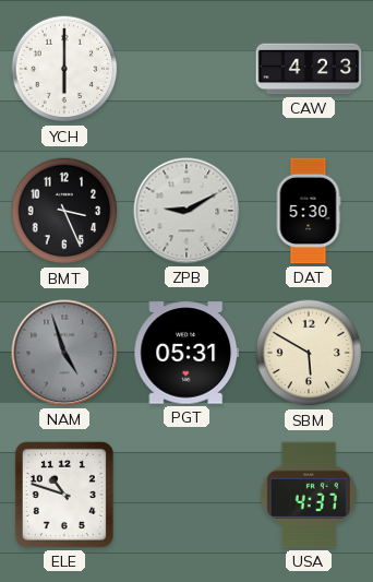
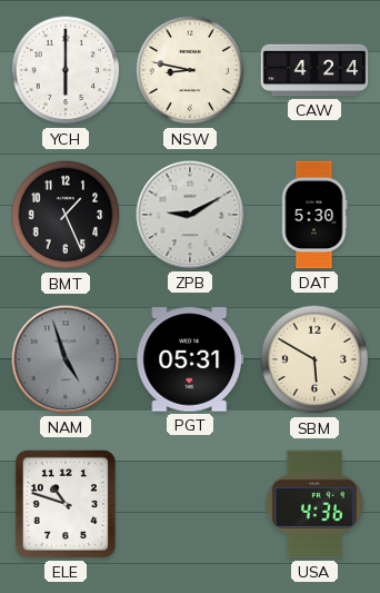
NSW: none -> 8:47
CAW: 4:23 -> 4:24
BMT: 3:26 -> 1:26
USA: 4:37 -> 4:36
